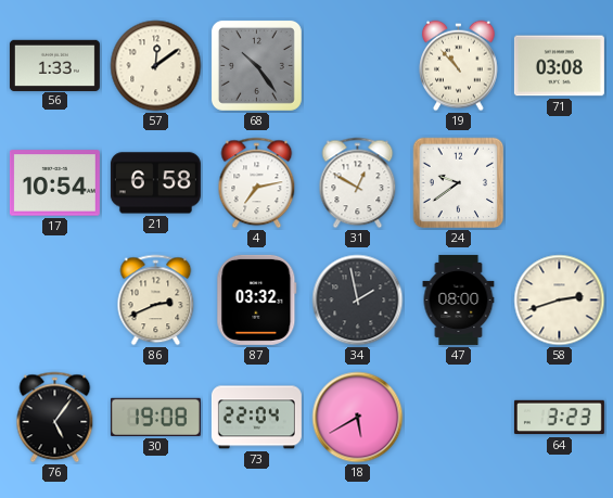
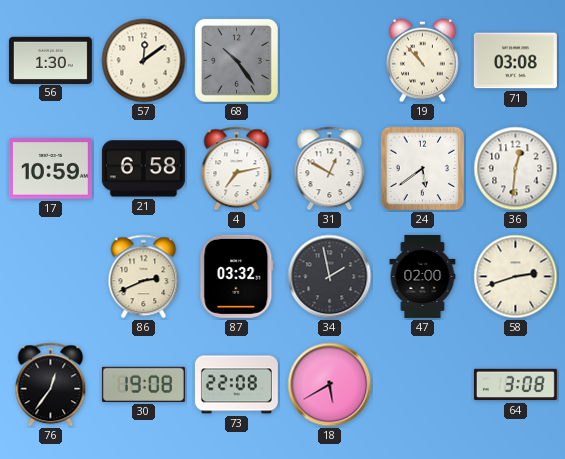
56: 1:33 -> 1:30
17: 10:54 -> 10:59
24: 9:39 -> 5:39
36: none -> 12:31
47: 08:00 -> 02:00
76: 5:06 -> 12:36
73: 22:04 -> 22:08
64: 3:23 -> 3:08
